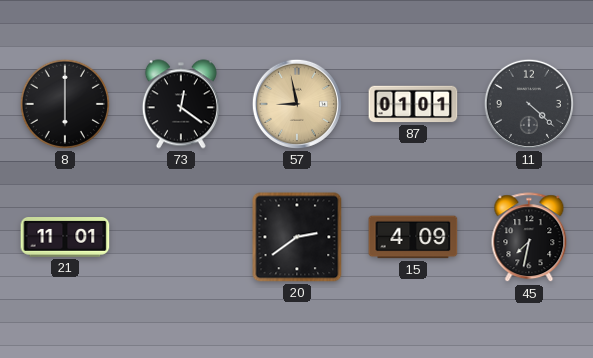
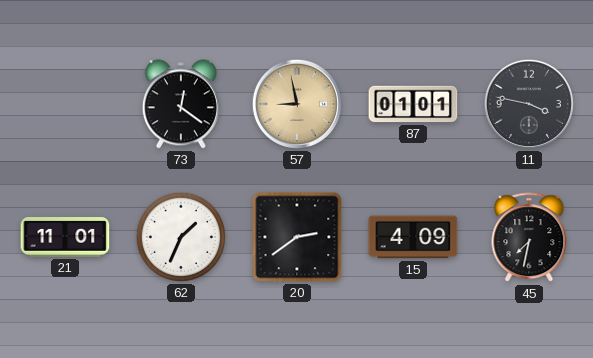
8: 6:00 -> none
11: 4:22 -> 3:47
62: none -> 1:34
